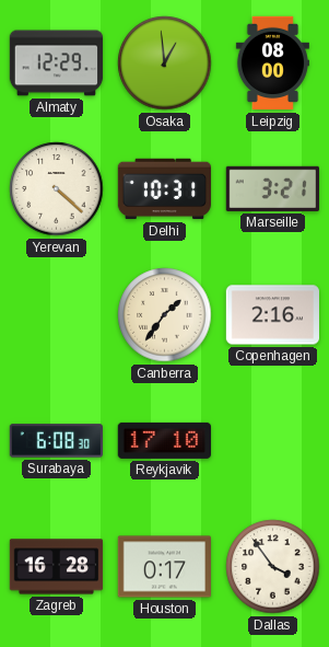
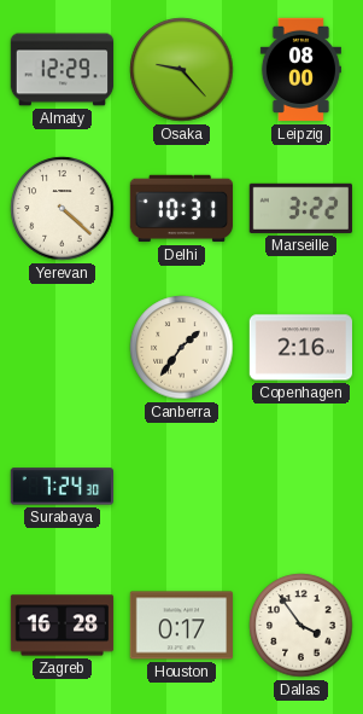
Osaka: 12:59 -> 9:23
Marseille: 3:21 -> 3:22
Surabaya: 6:08 -> 7:24
Reykjavik: 17:10 -> none
